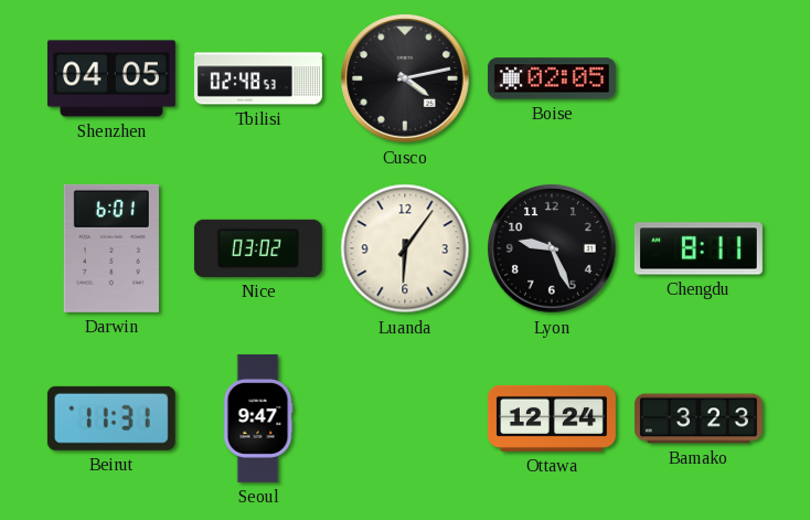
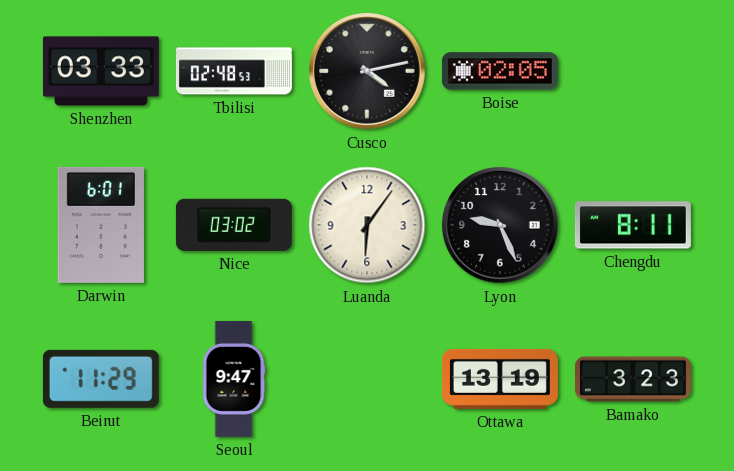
Shenzhen: 04:05 -> 03:33
Beirut: 11:31 -> 11:29
Ottawa: 12:24 -> 13:19
